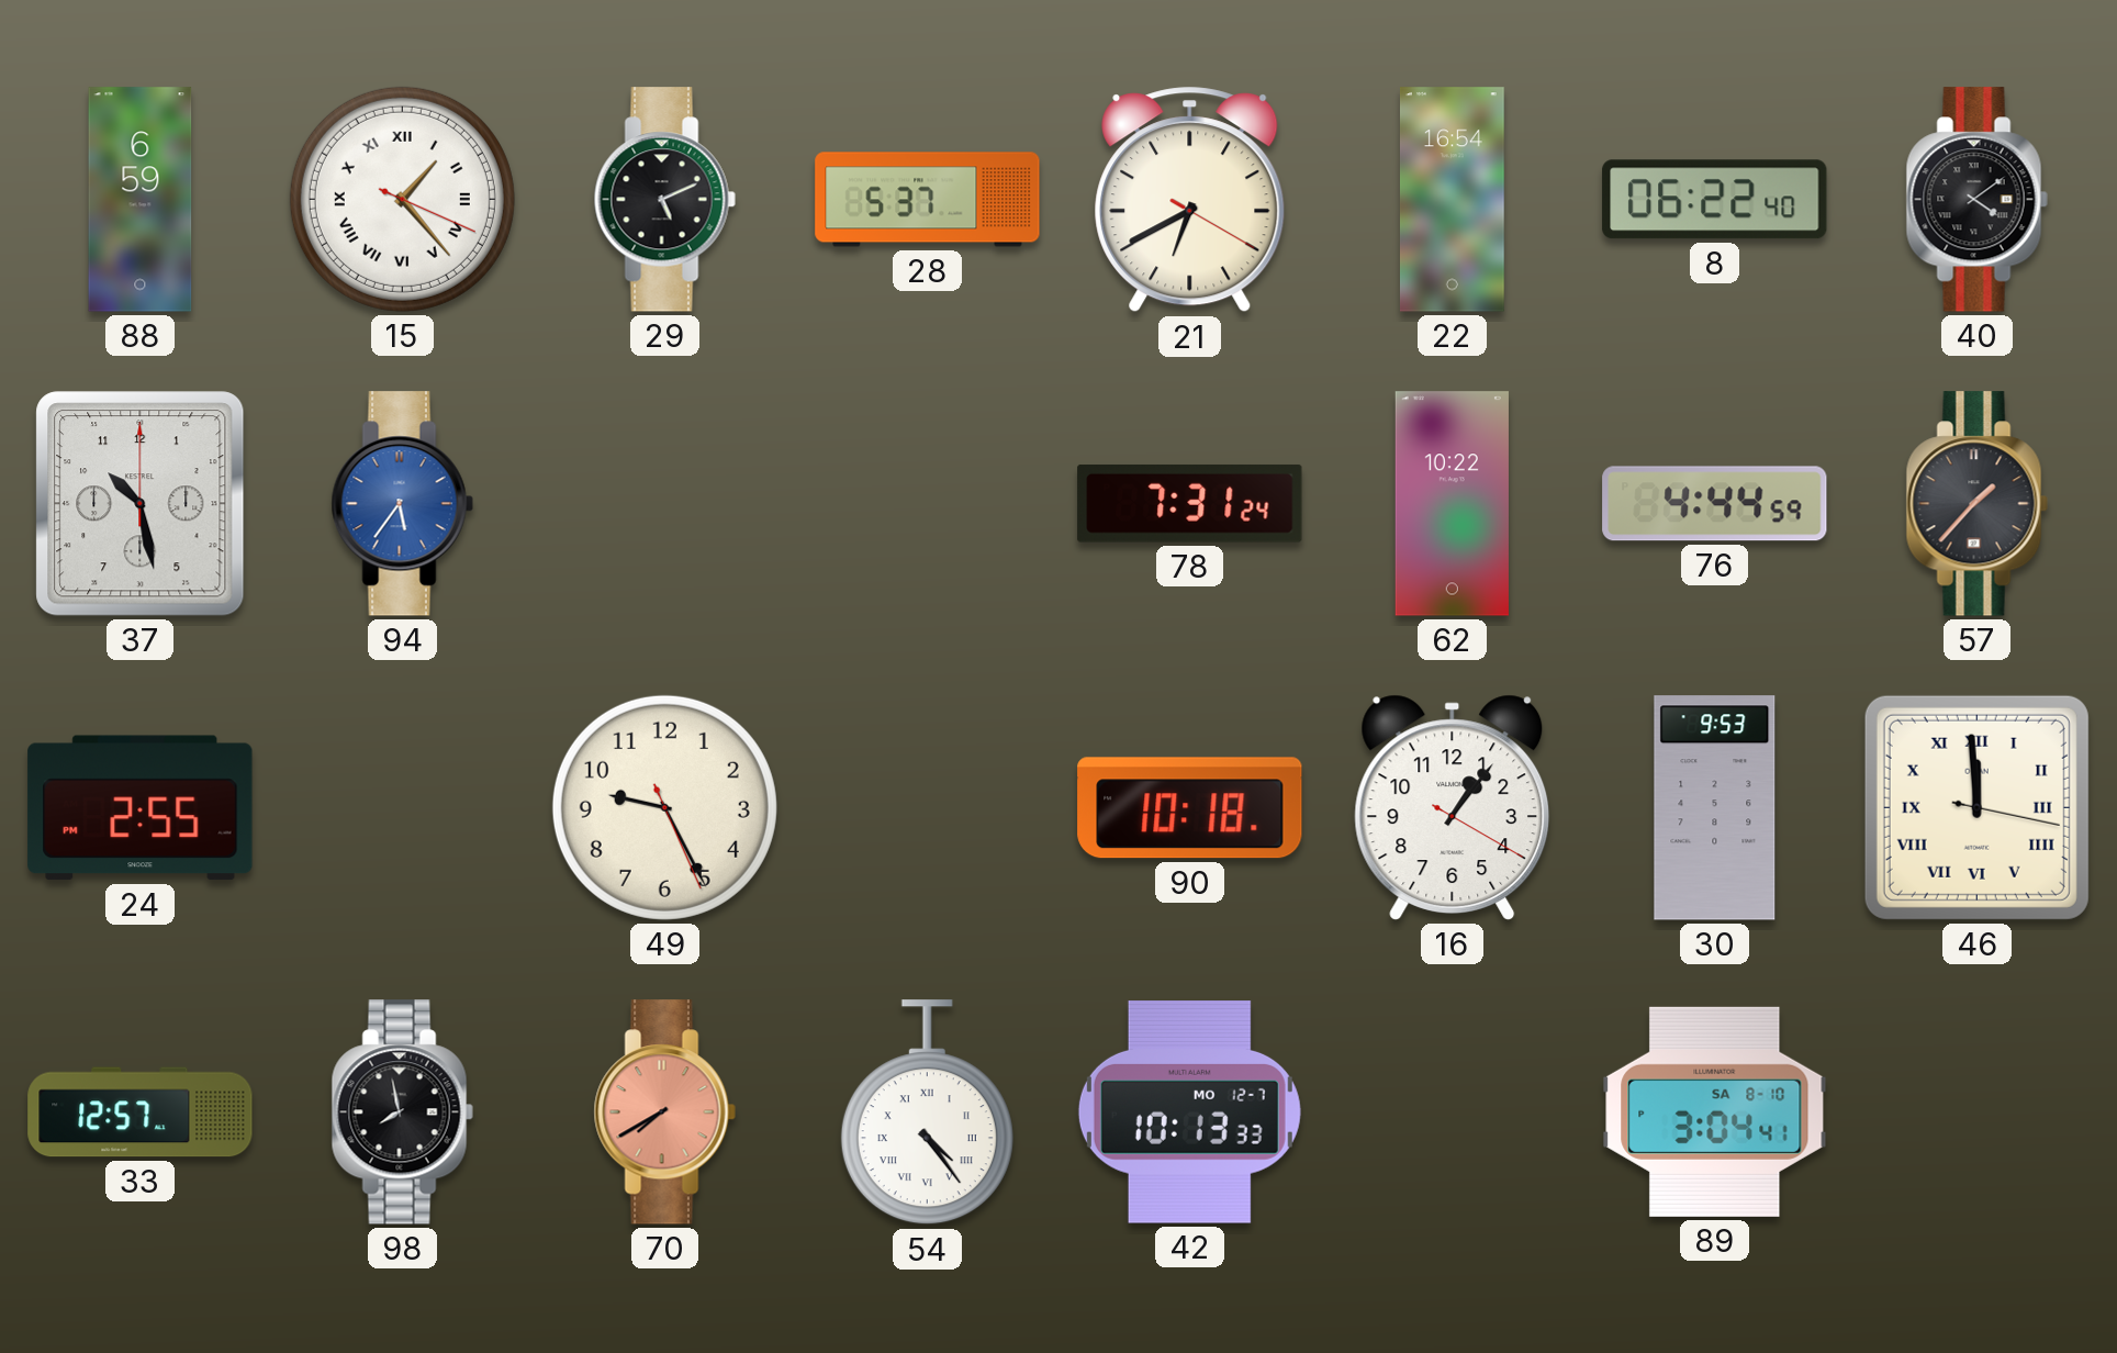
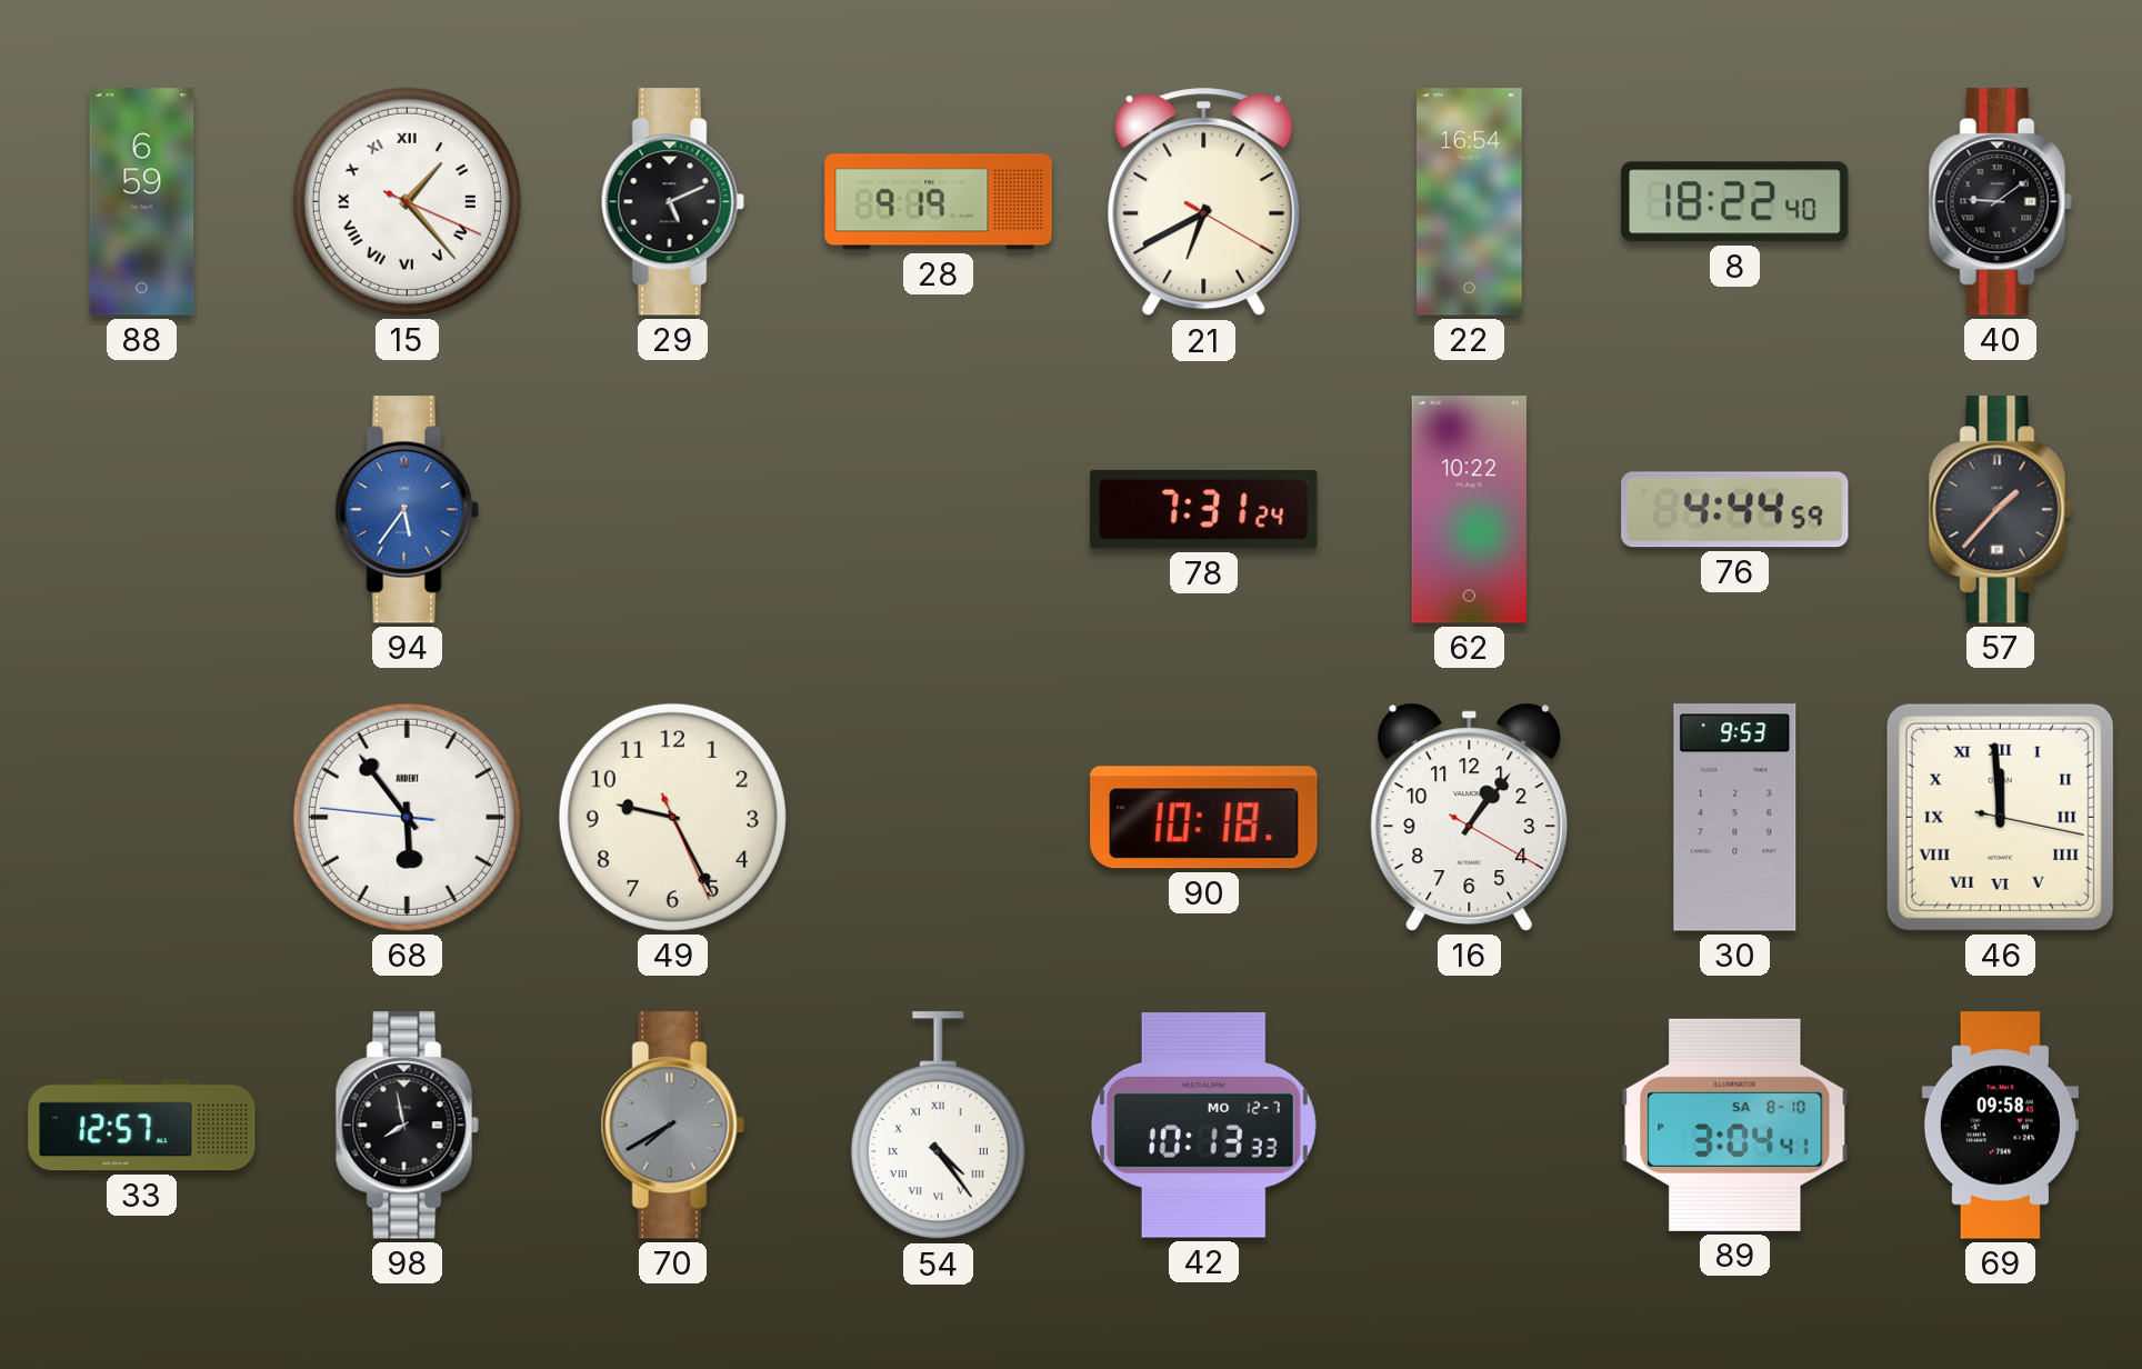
28: 5:37 -> 9:19
8: 06:22 -> 18:22
40: 4:09 -> 9:09
37: 10:28 -> none
24: 2:55 -> none
68: none -> 5:53
70 dial: salmon -> grey
69: none -> 09:58
